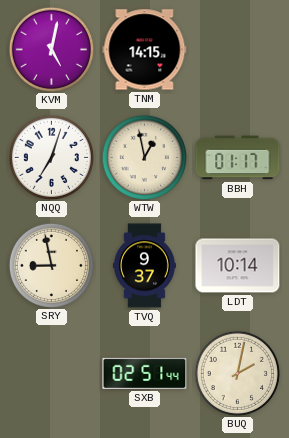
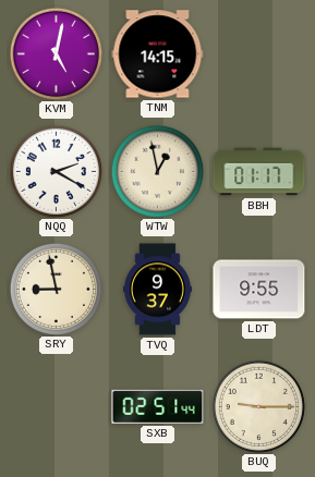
NQQ: 7:03 -> 2:20
LDT: 10:14 -> 9:55
BUQ: 2:02 -> 9:15
